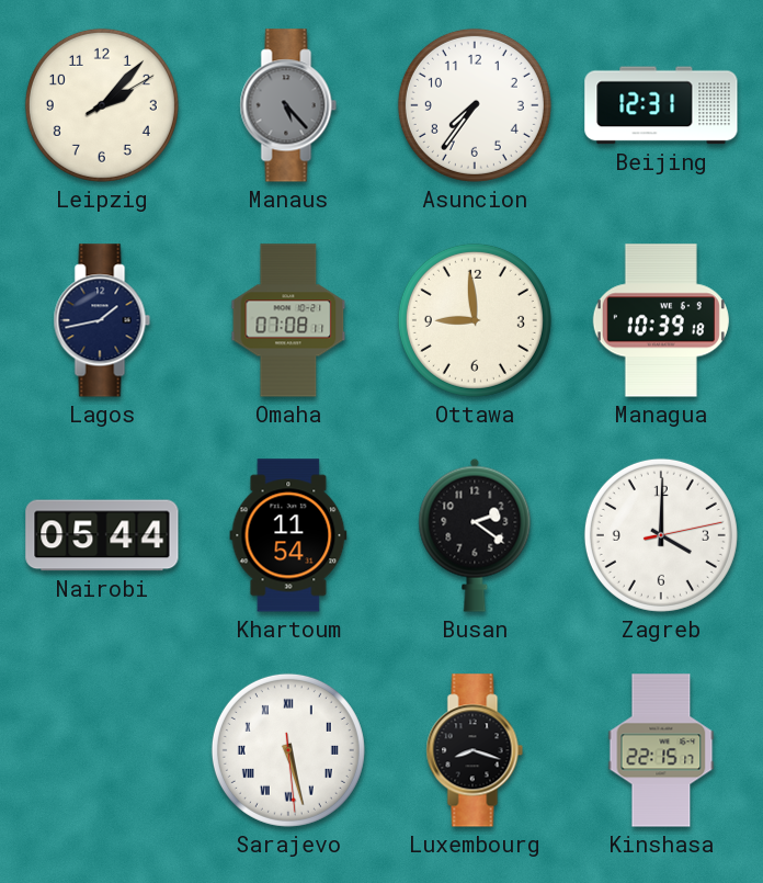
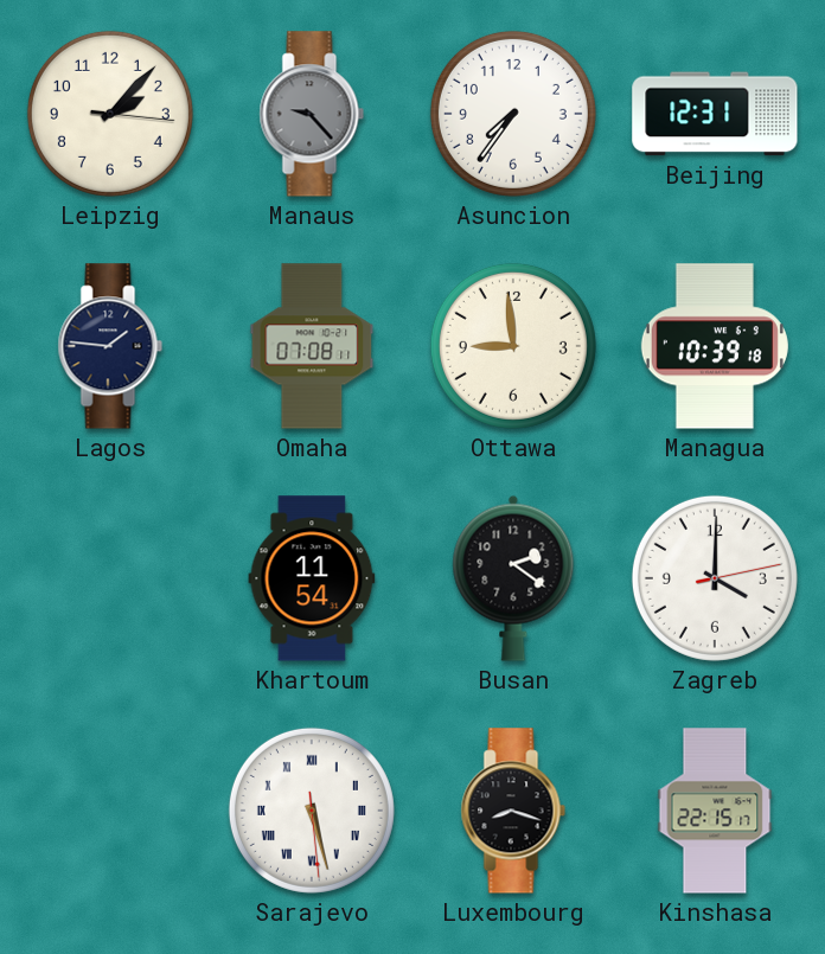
Leipzig: 2:07:10 -> 2:07:16
Manaus: 5:23 -> 9:23
Lagos: 1:43 -> 1:46
Nairobi: 05:44 -> none
